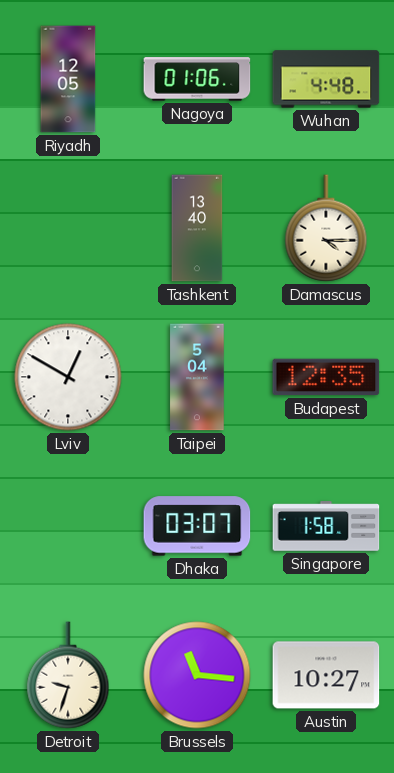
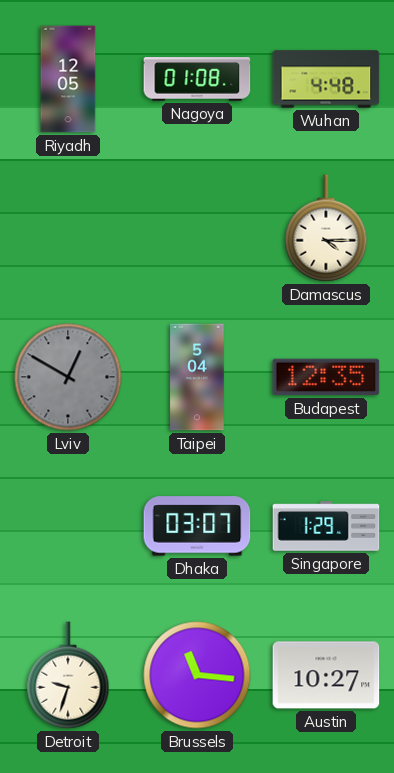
Nagoya: 01:06 -> 01:08
Tashkent: 13:40 -> none
Lviv dial: white -> grey
Singapore: 1:58 -> 1:29
